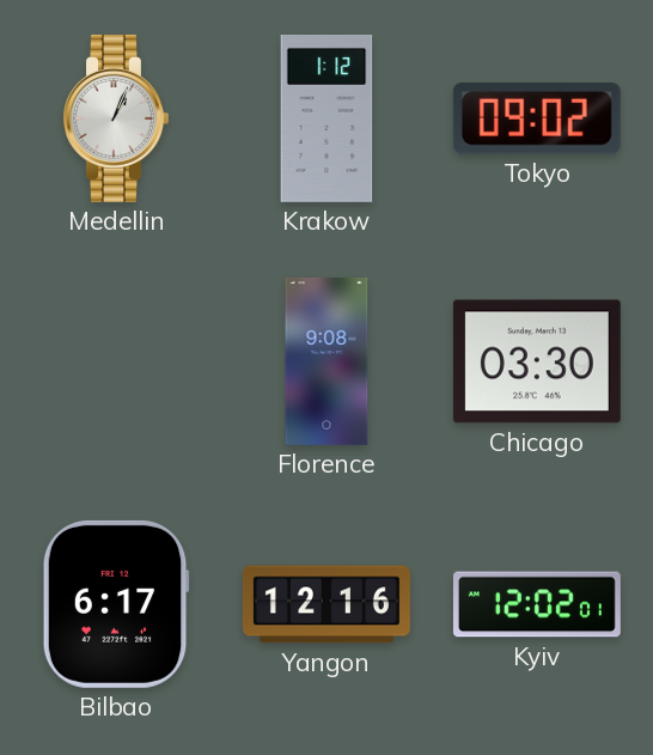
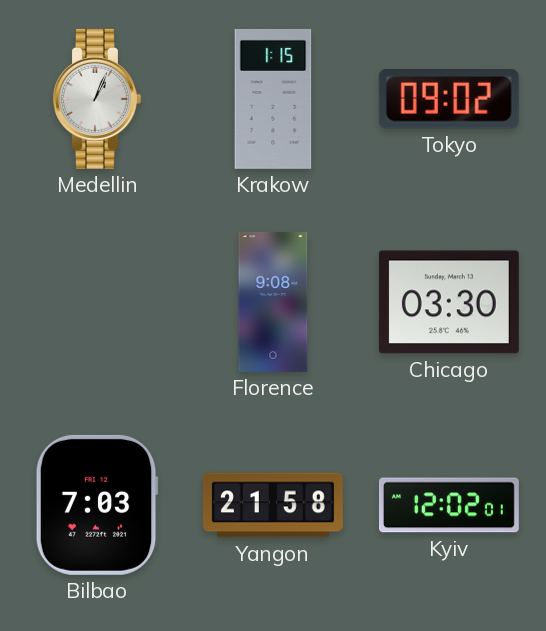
Krakow: 1:12 -> 1:15
Bilbao: 6:17 -> 7:03
Yangon: 12:16 -> 21:58
